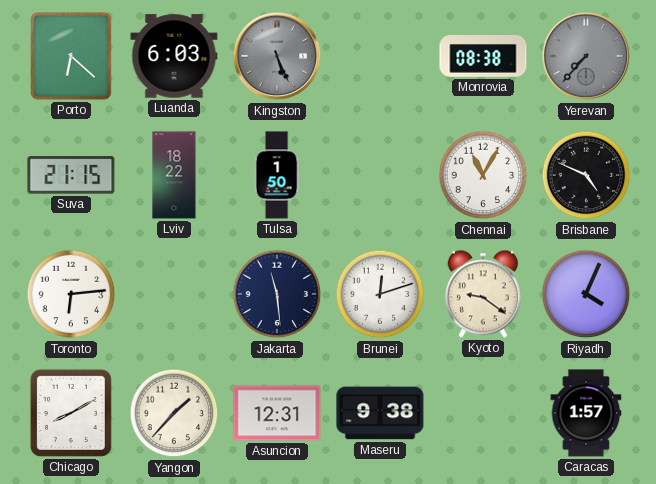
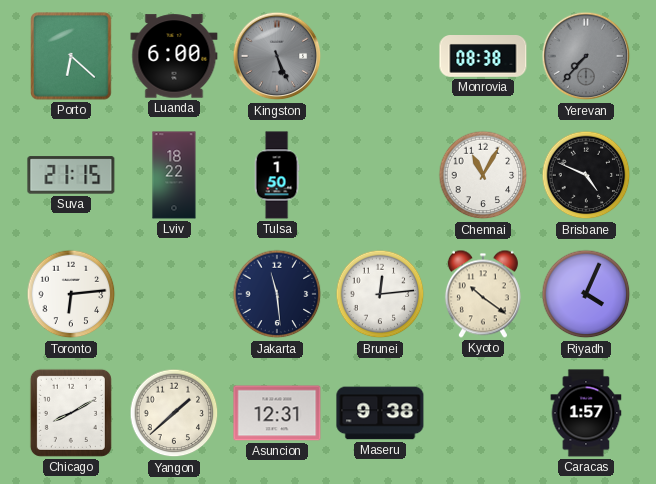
Luanda: 6:03 -> 6:00
Brunei: 12:12 -> 12:14
Kyoto: 9:21 -> 10:21
Yangon: 1:37 -> 1:38
